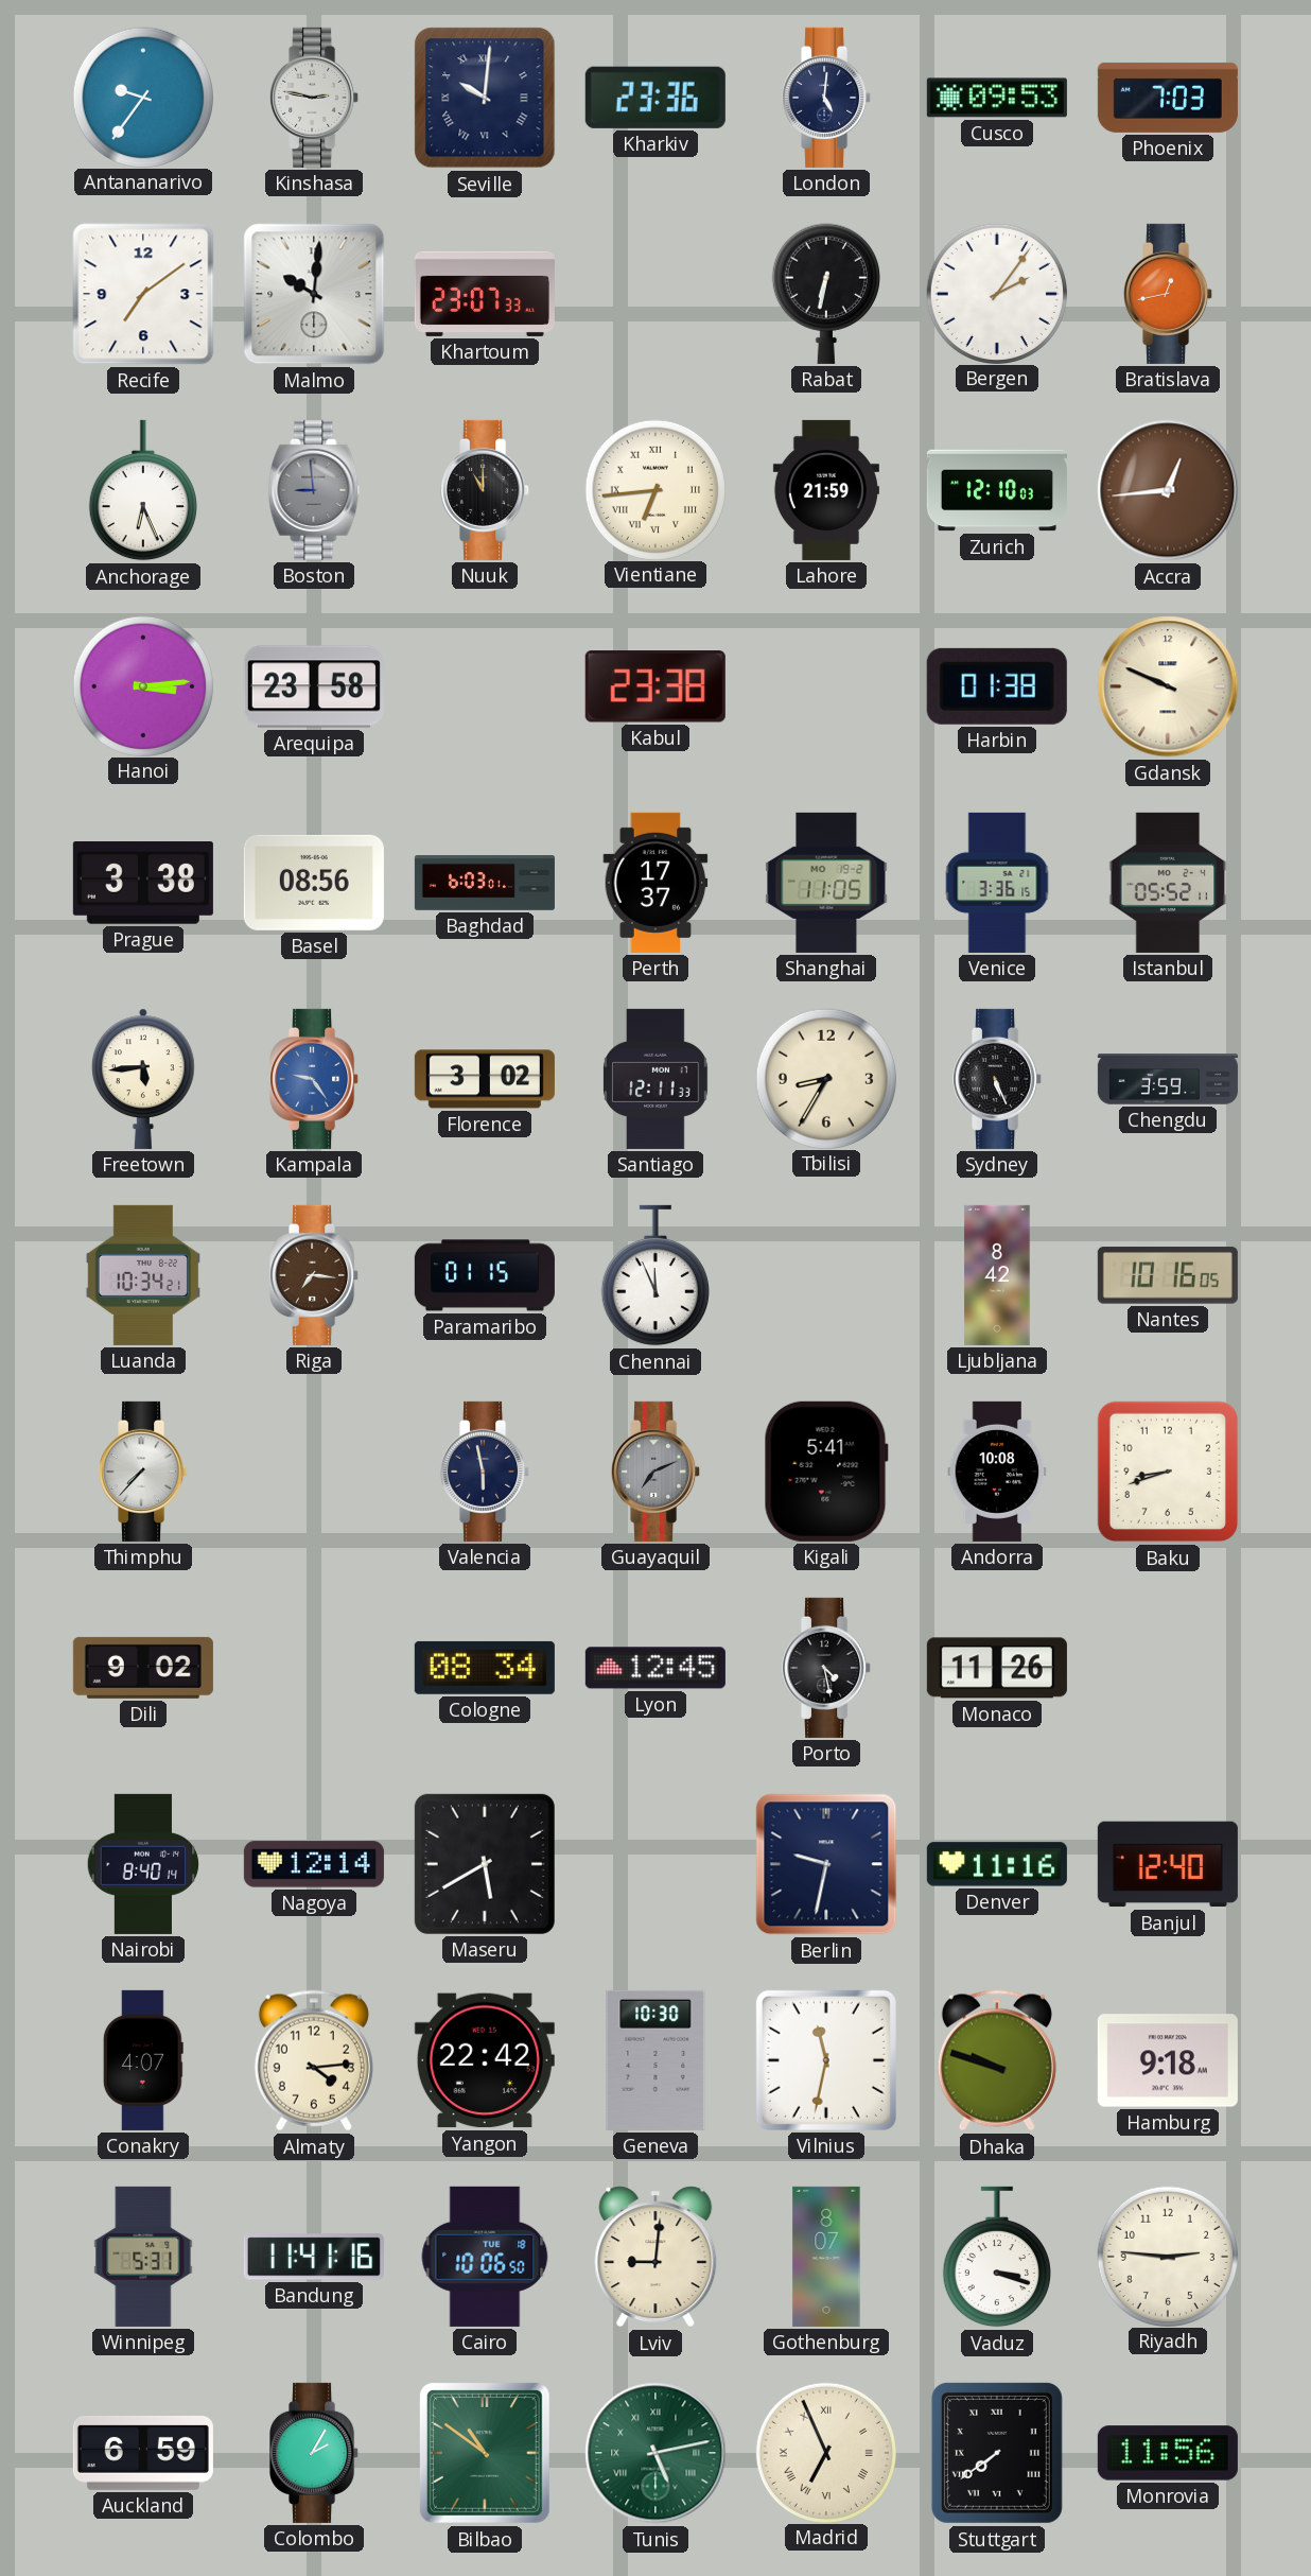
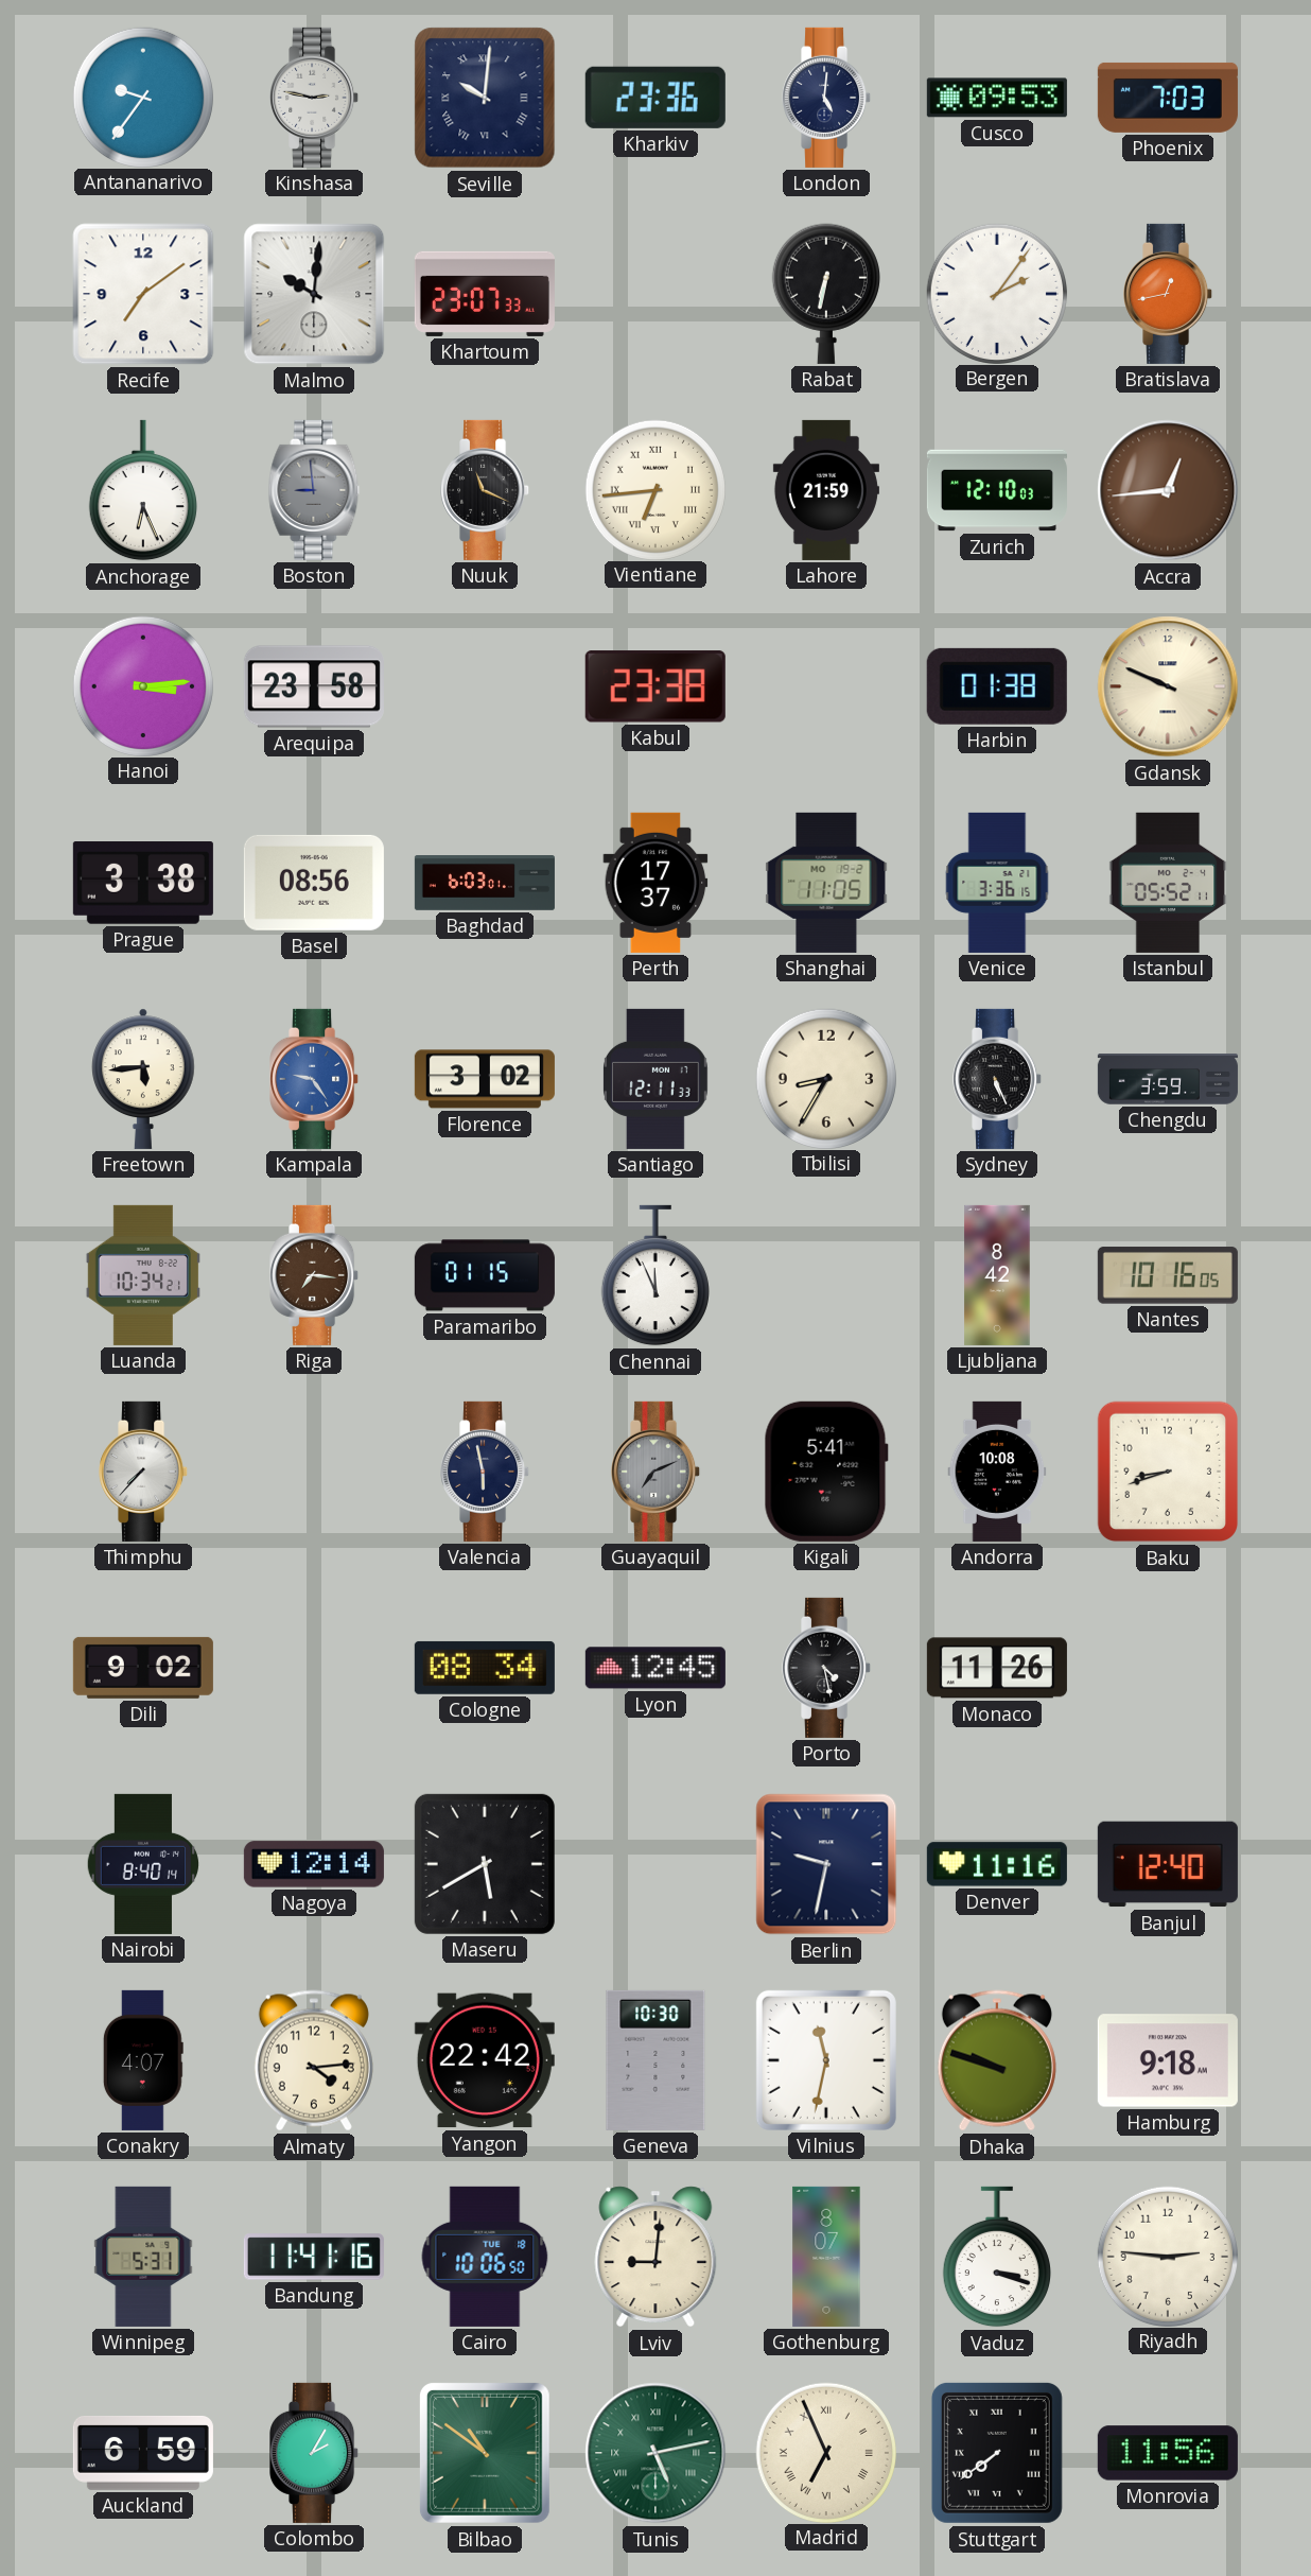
Nuuk: 11:00 -> 11:19
